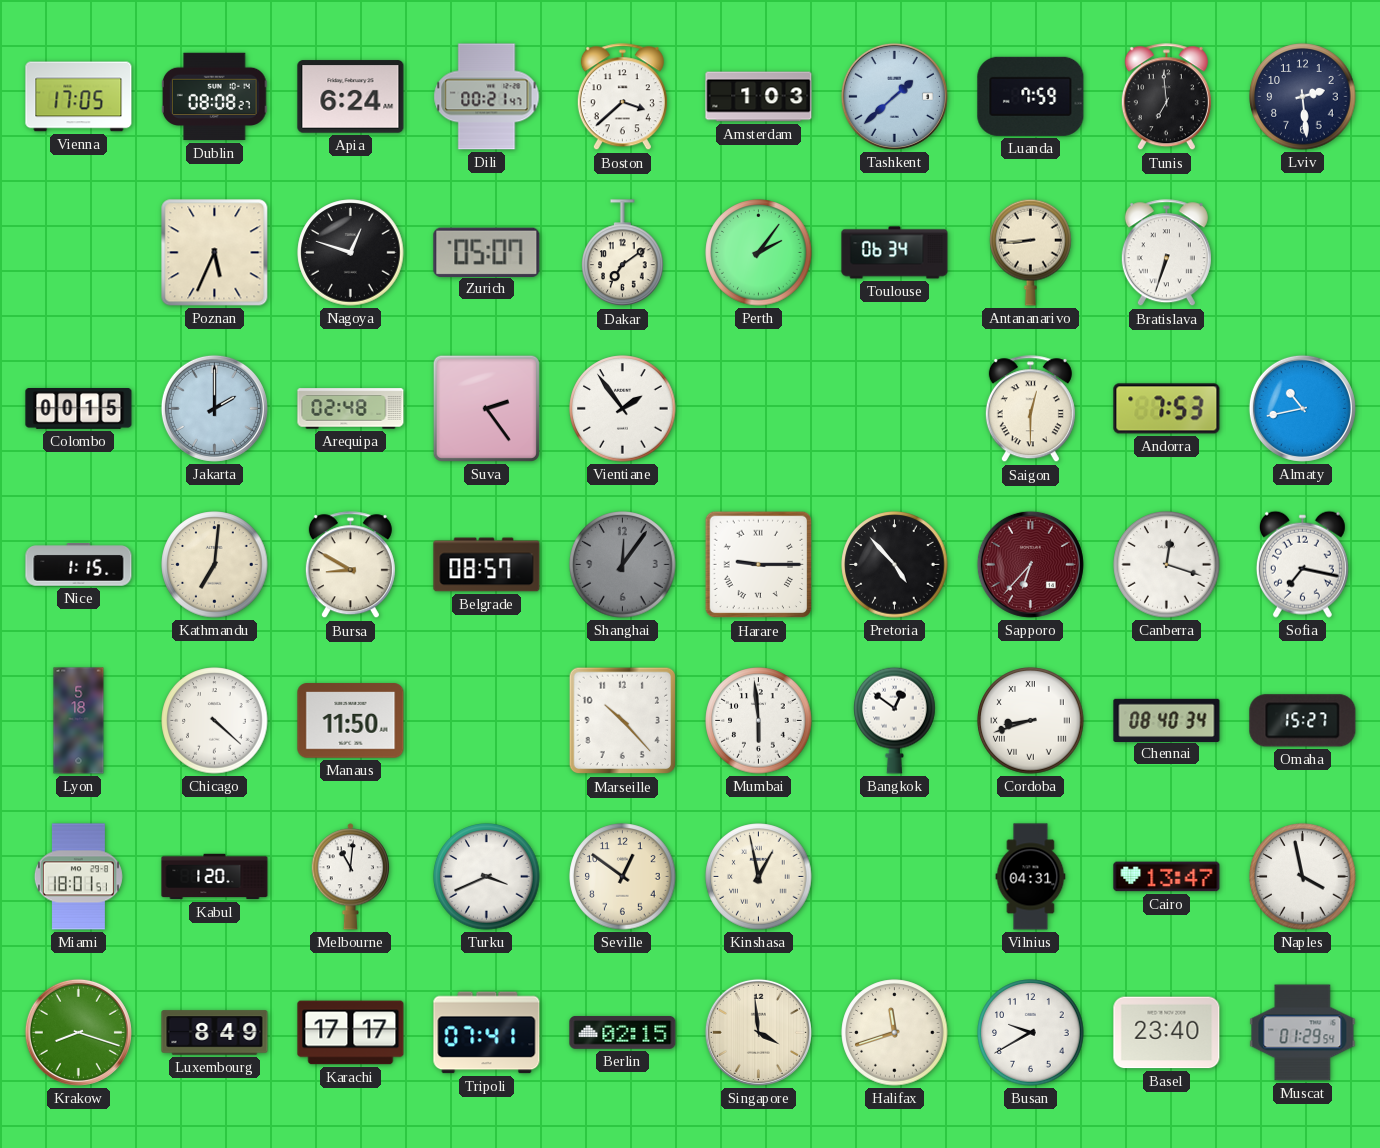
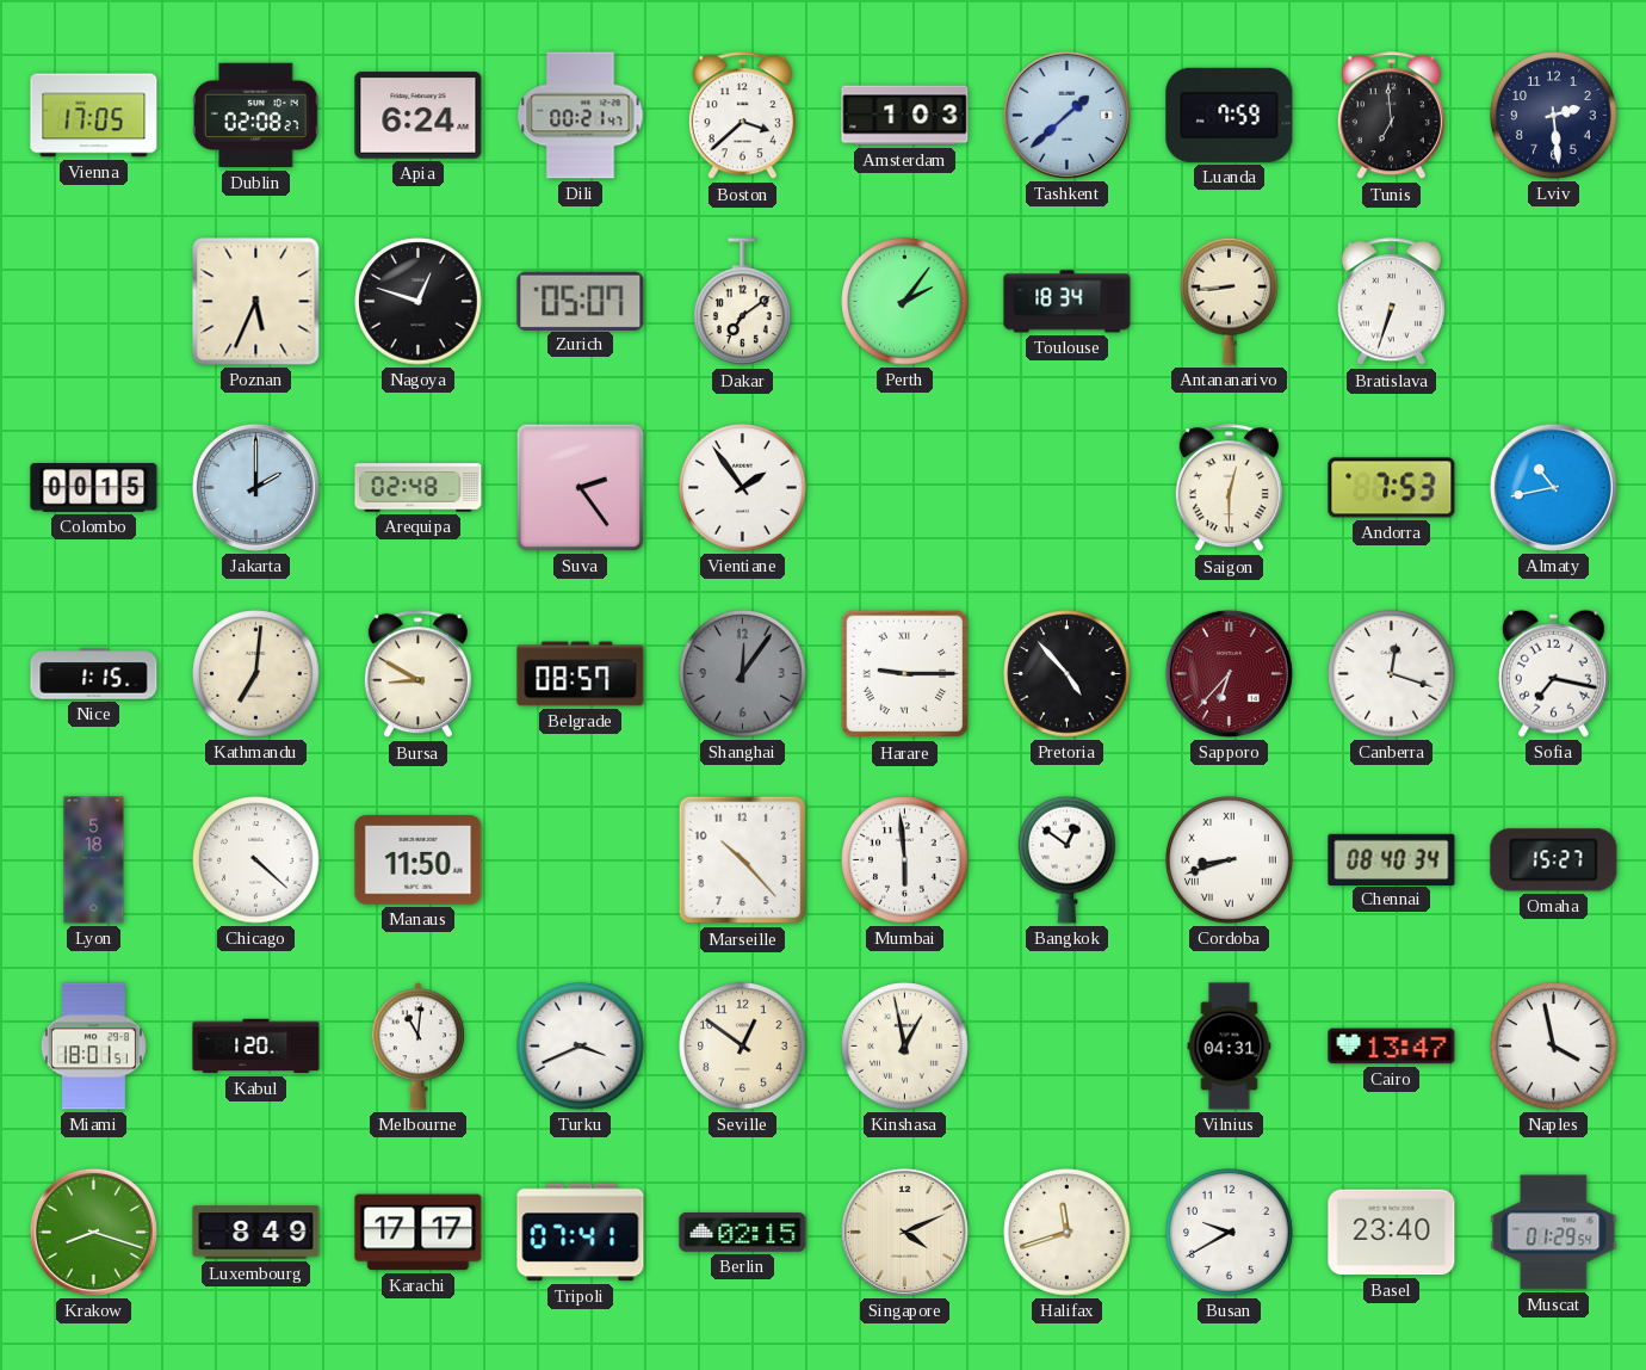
Dublin: 08:08 -> 02:08
Toulouse: 06:34 -> 18:34
Singapore: 3:59 -> 4:11
